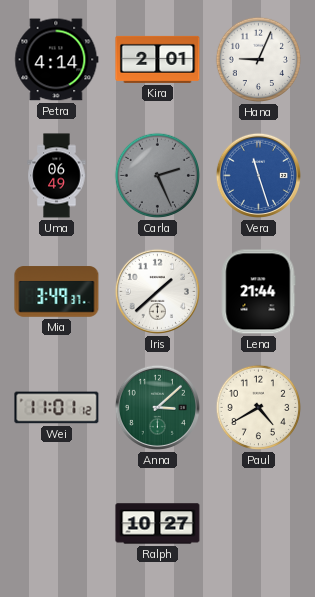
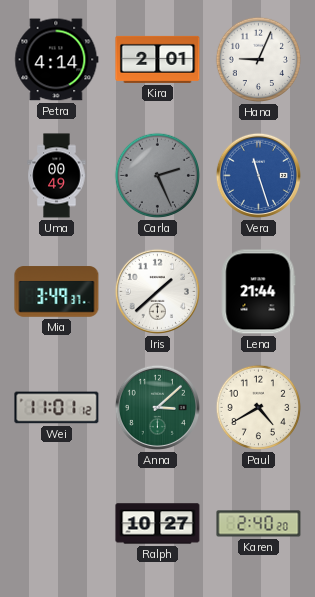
Uma: 06:49 -> 00:49
Karen: none -> 2:40
